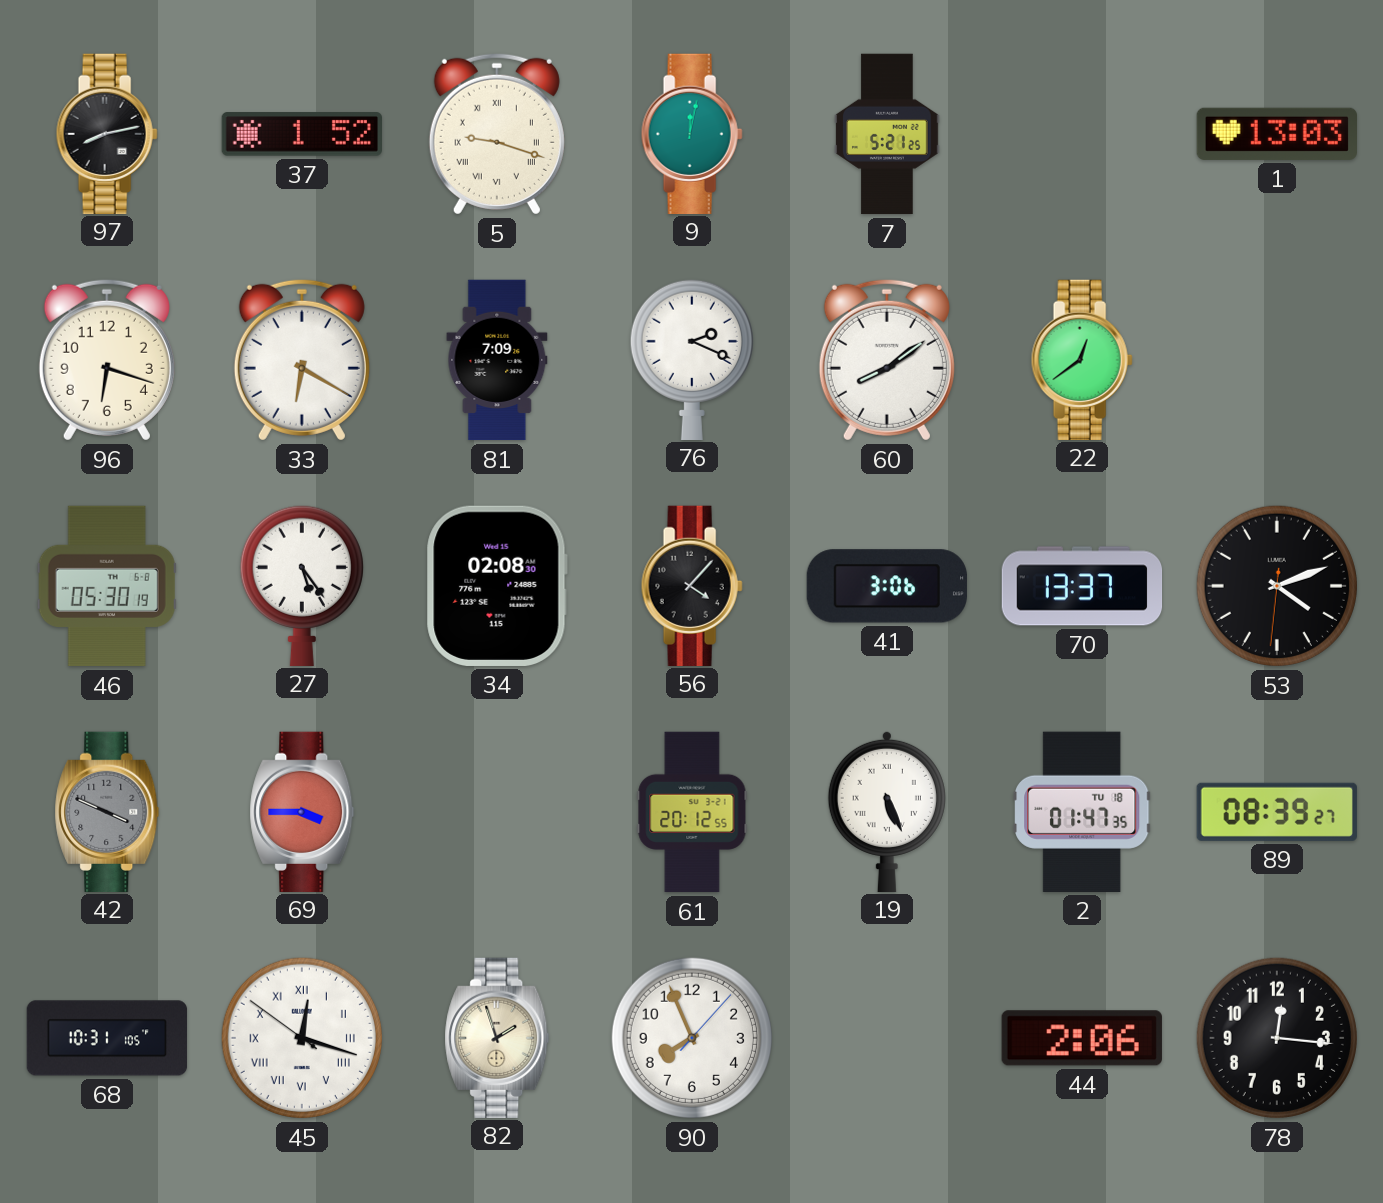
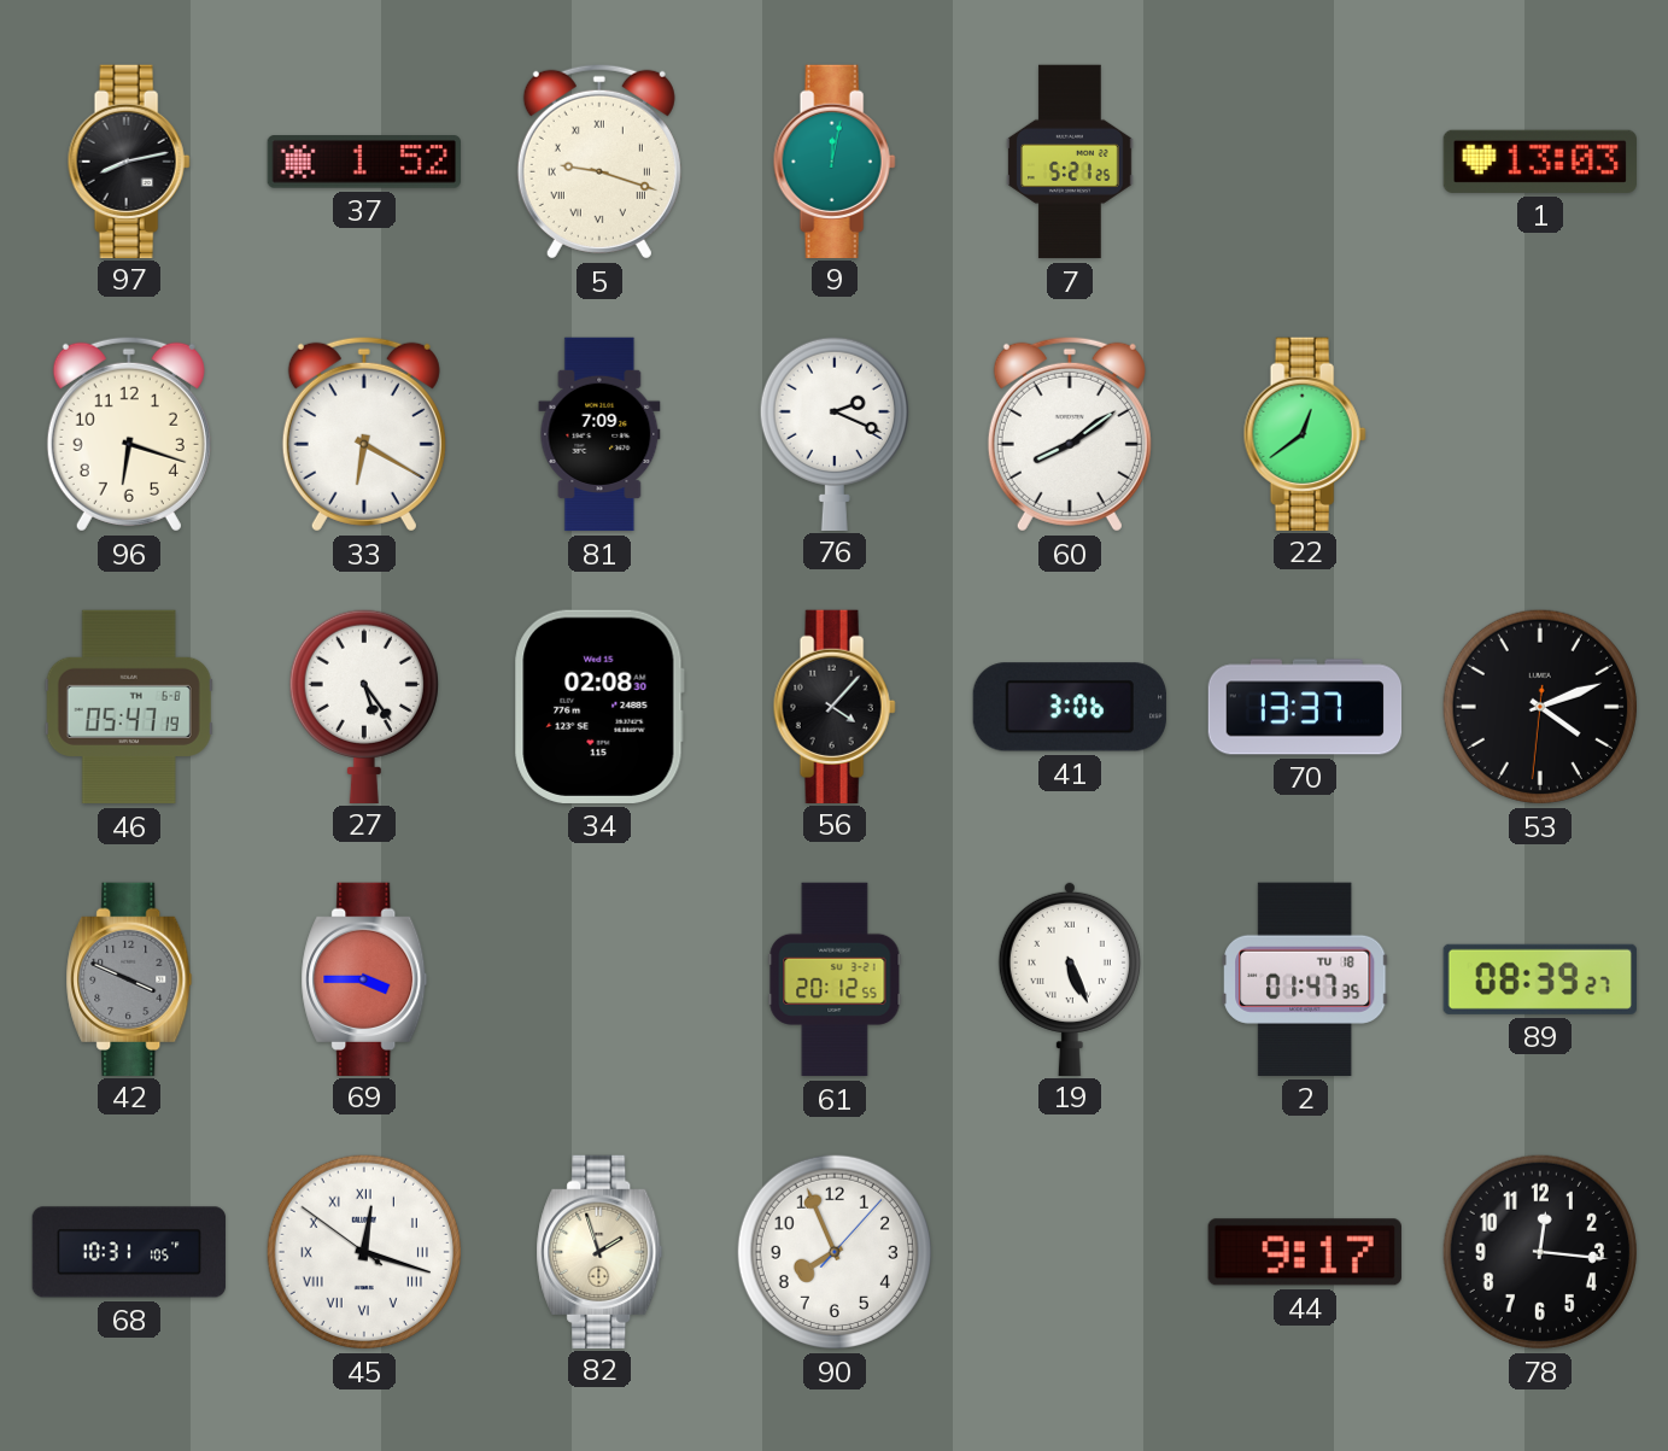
46: 05:30 -> 05:47
44: 2:06 -> 9:17
